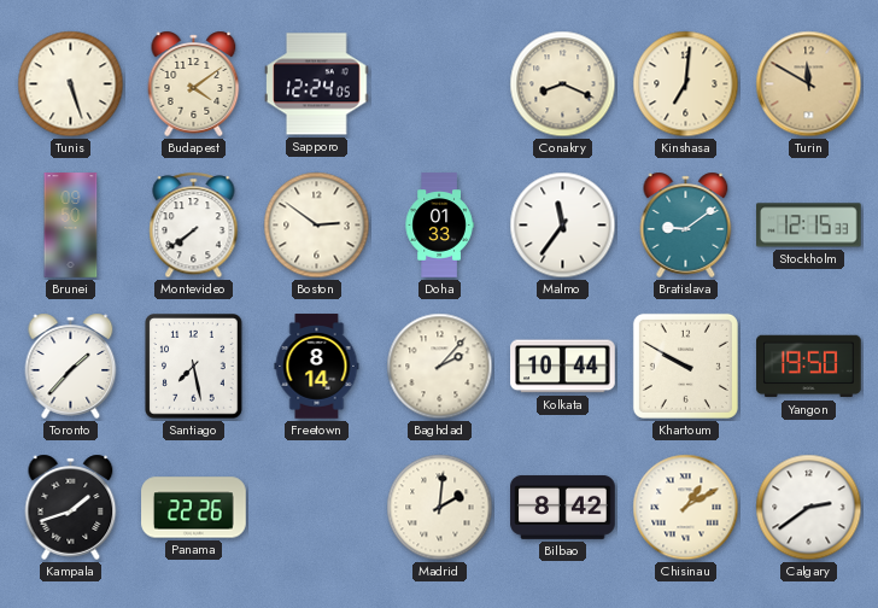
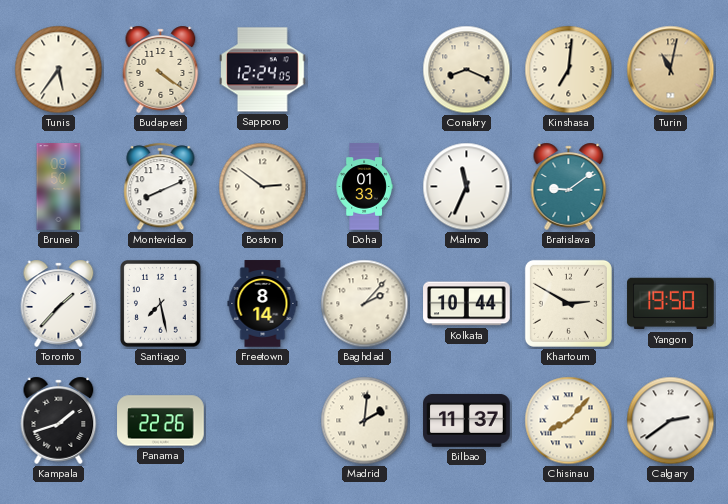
Tunis: 5:27 -> 5:36
Budapest: 4:09 -> 4:21
Turin: 11:50 -> 11:02
Montevideo: 7:39 -> 8:11
Malmo: 11:36 -> 11:34
Stockholm: 12:15 -> none
Khartoum: 9:50 -> 2:50
Bilbao: 8:42 -> 11:37
Chisinau: 1:10 -> 8:07
